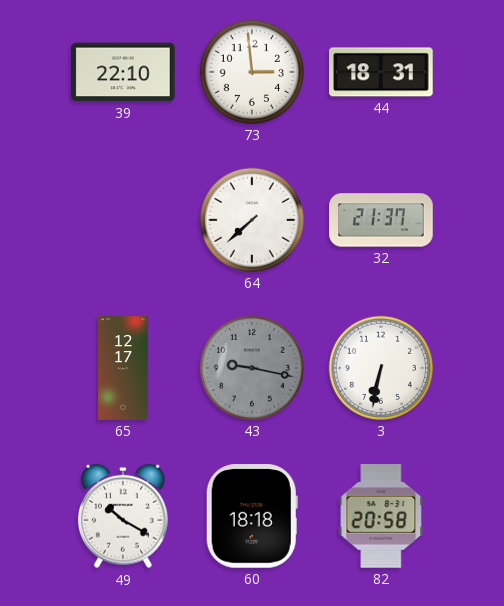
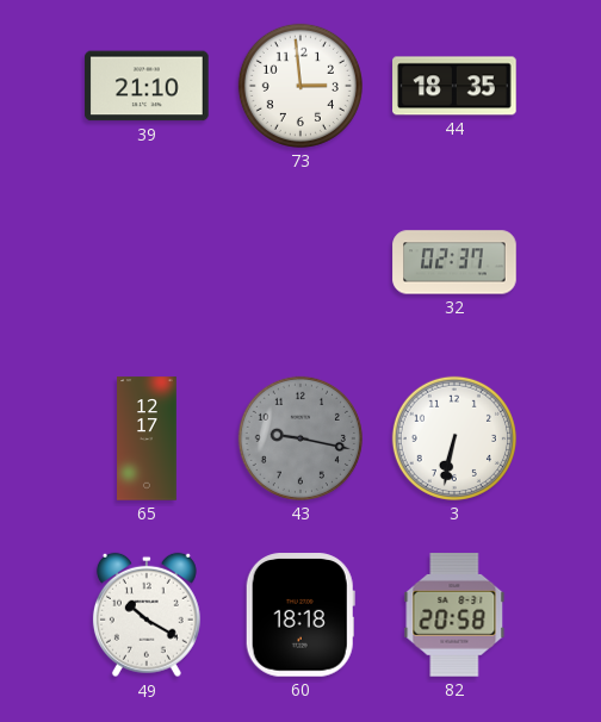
39: 22:10 -> 21:10
44: 18:31 -> 18:35
64: 7:38 -> none
32: 21:37 -> 02:37
